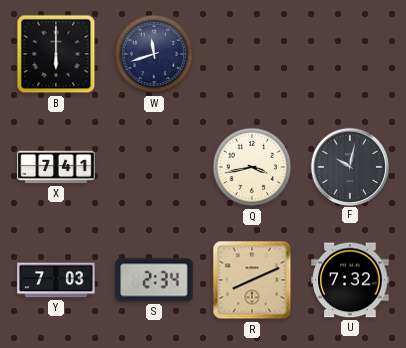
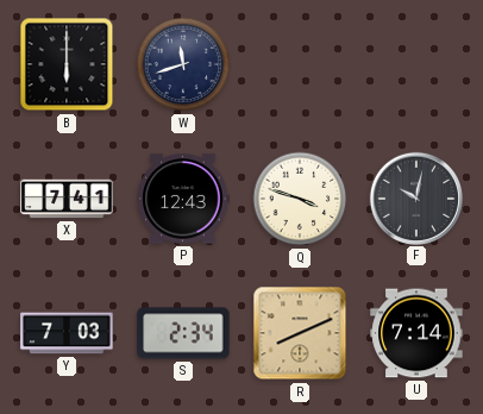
P: none -> 12:43
Q: 3:43 -> 3:48
U: 7:32 -> 7:14
